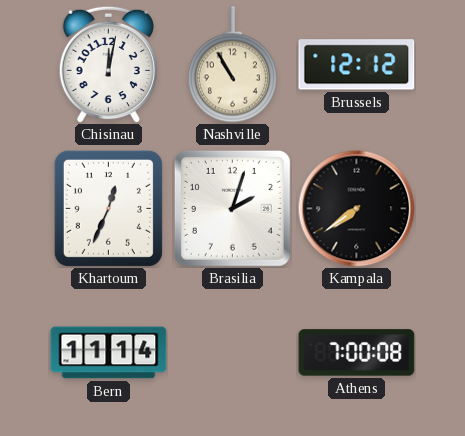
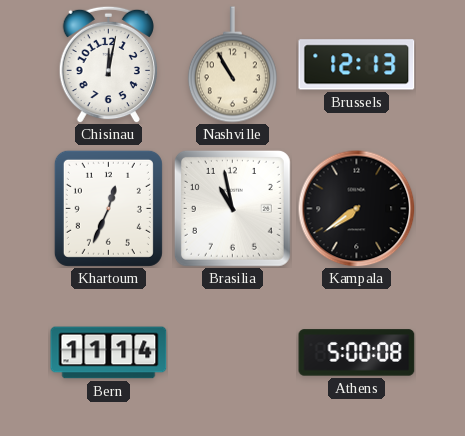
Brussels: 12:12 -> 12:13
Brasilia: 2:03 -> 10:58
Athens: 7:00 -> 5:00
